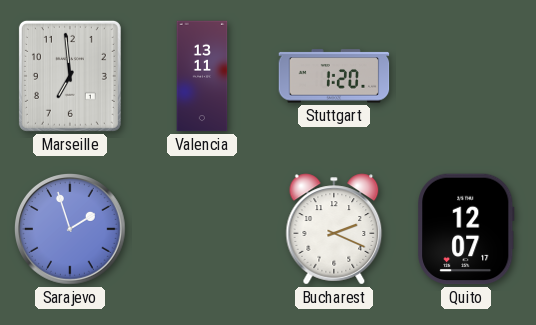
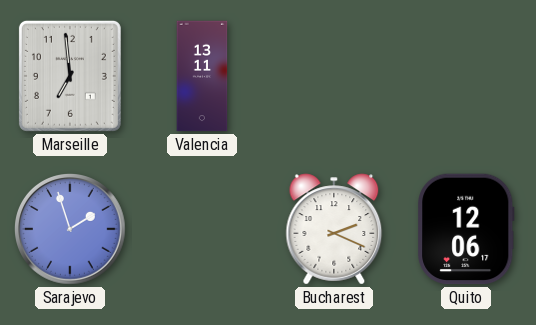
Stuttgart: 1:20 -> none
Quito: 12:07 -> 12:06
